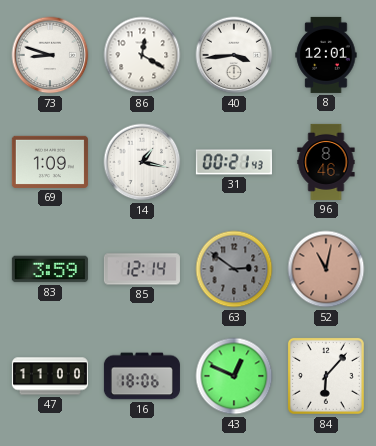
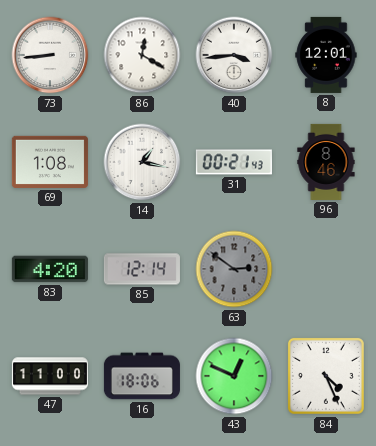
73: 8:48 -> 8:44
69: 1:09 -> 1:08
83: 3:59 -> 4:20
52: 11:02 -> none
84: 6:07 -> 4:26
